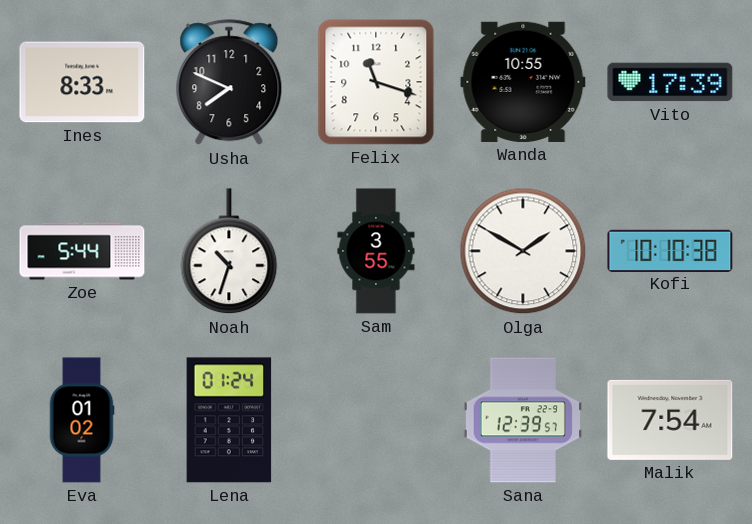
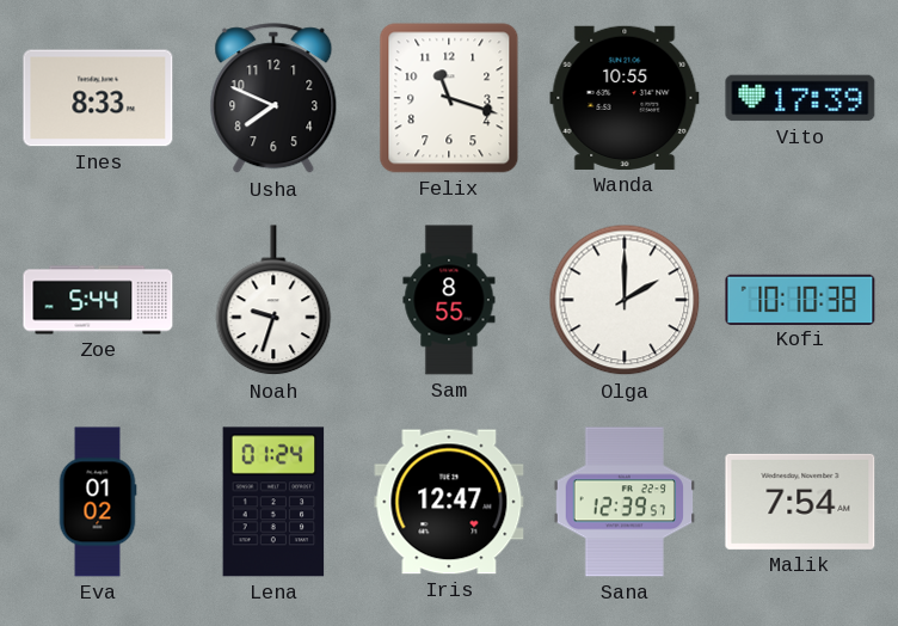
Noah: 10:33 -> 9:33
Sam: 3:55 -> 8:55
Olga: 1:50 -> 2:00
Iris: none -> 12:47
